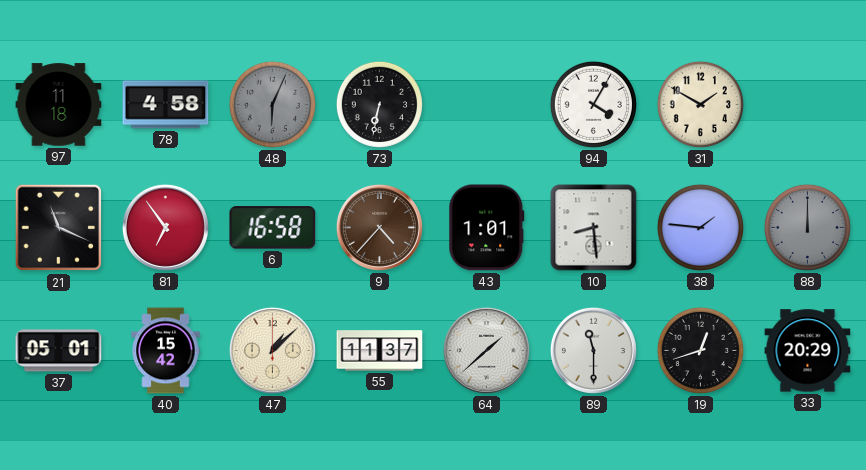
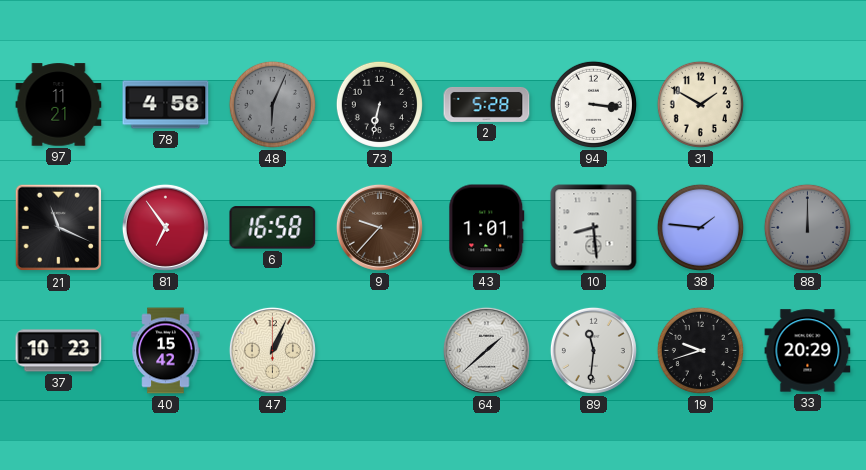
97: 11:18 -> 11:21
2: none -> 5:28
94: 4:05 -> 3:16
9: 4:37 -> 9:37
37: 05:01 -> 10:23
47: 1:08 -> 1:04
55: 11:37 -> none
89: 11:30 -> 11:31
19: 12:42 -> 9:42
